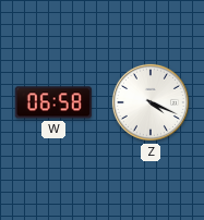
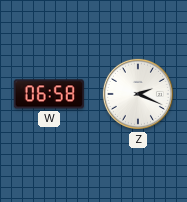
Z: 4:19 -> 2:19
